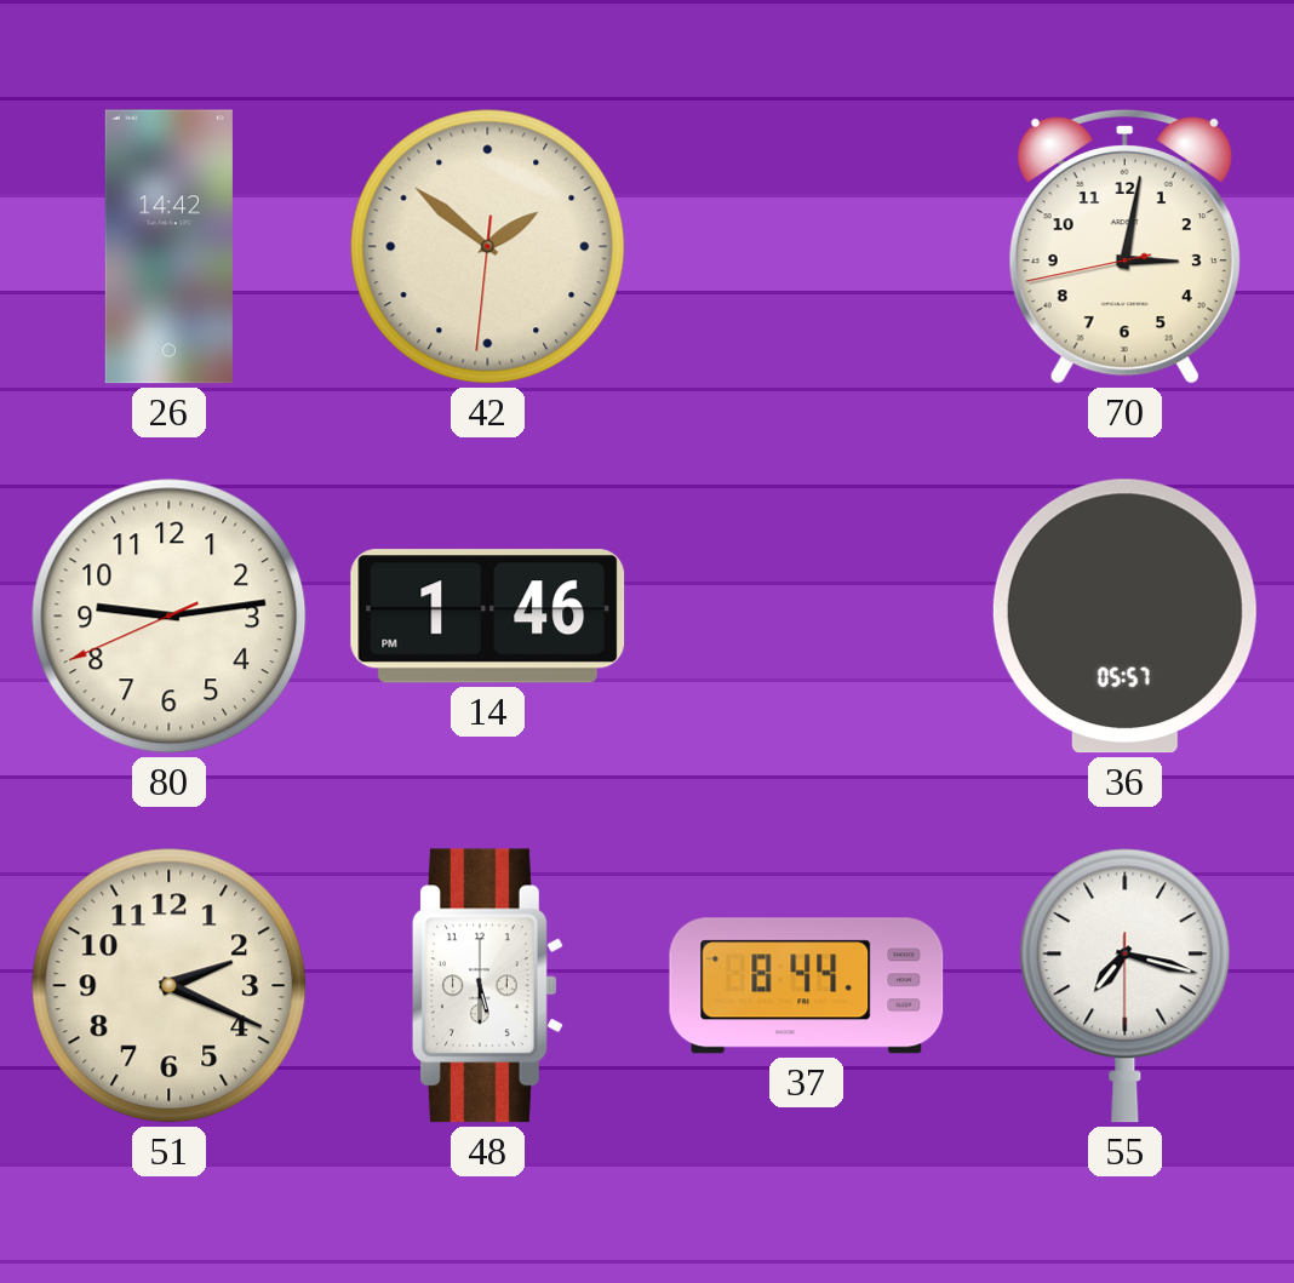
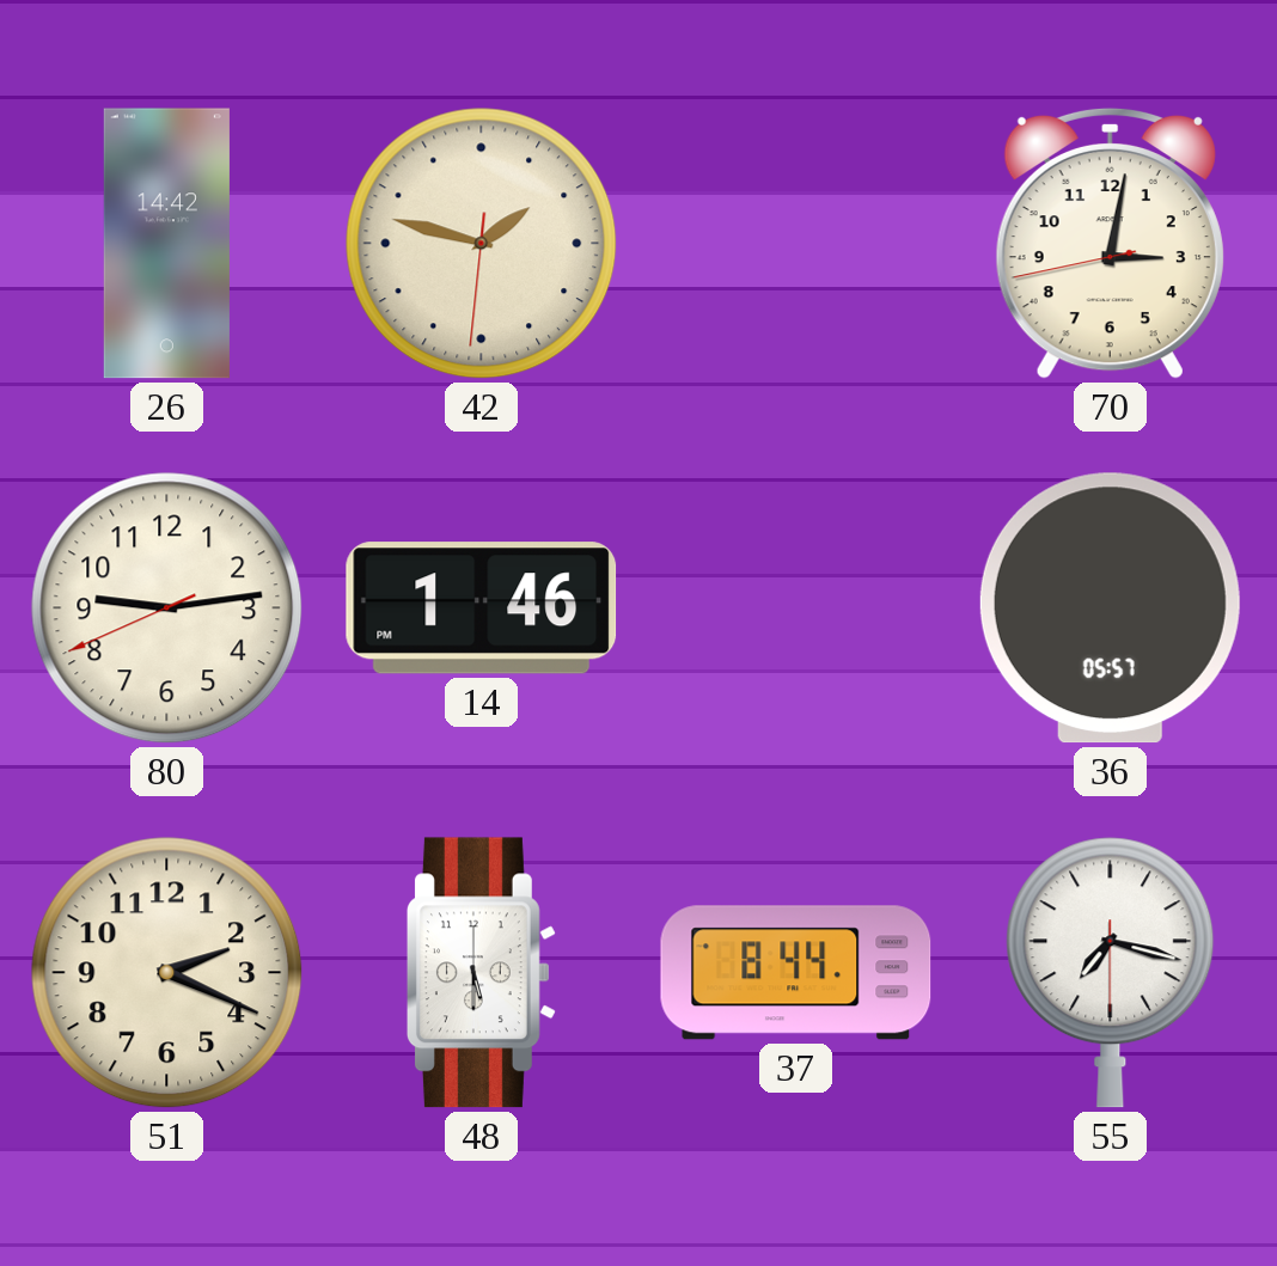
42: 1:51 -> 1:47
